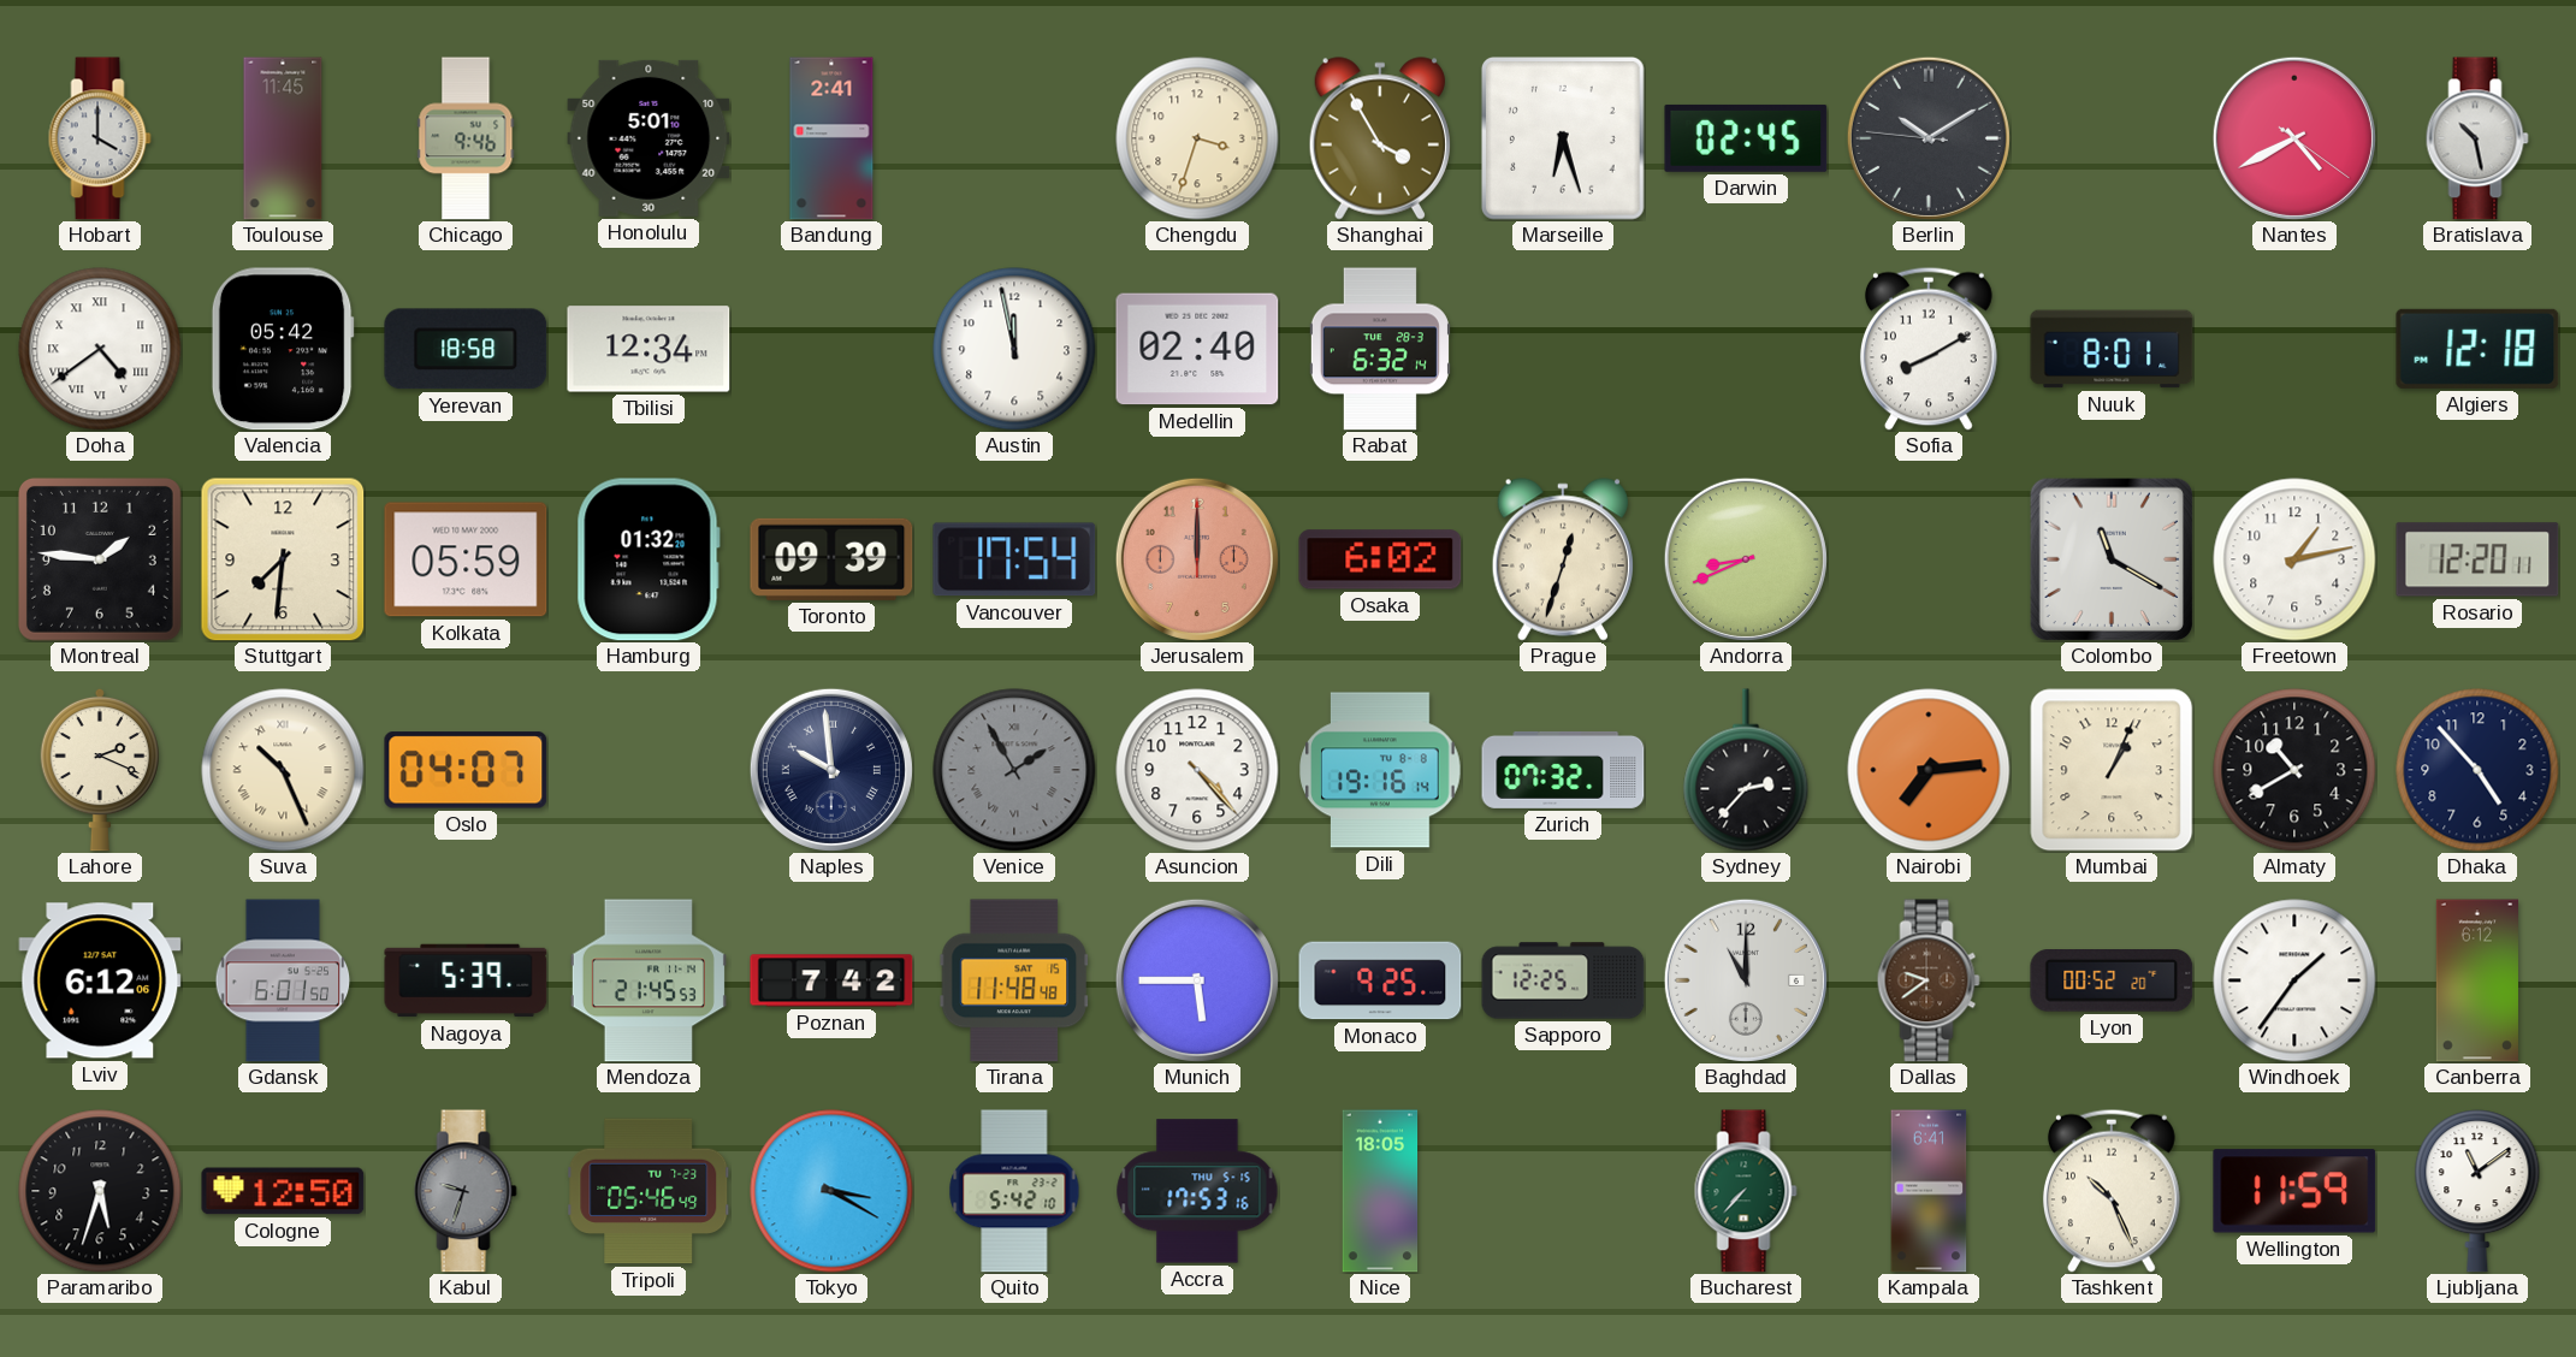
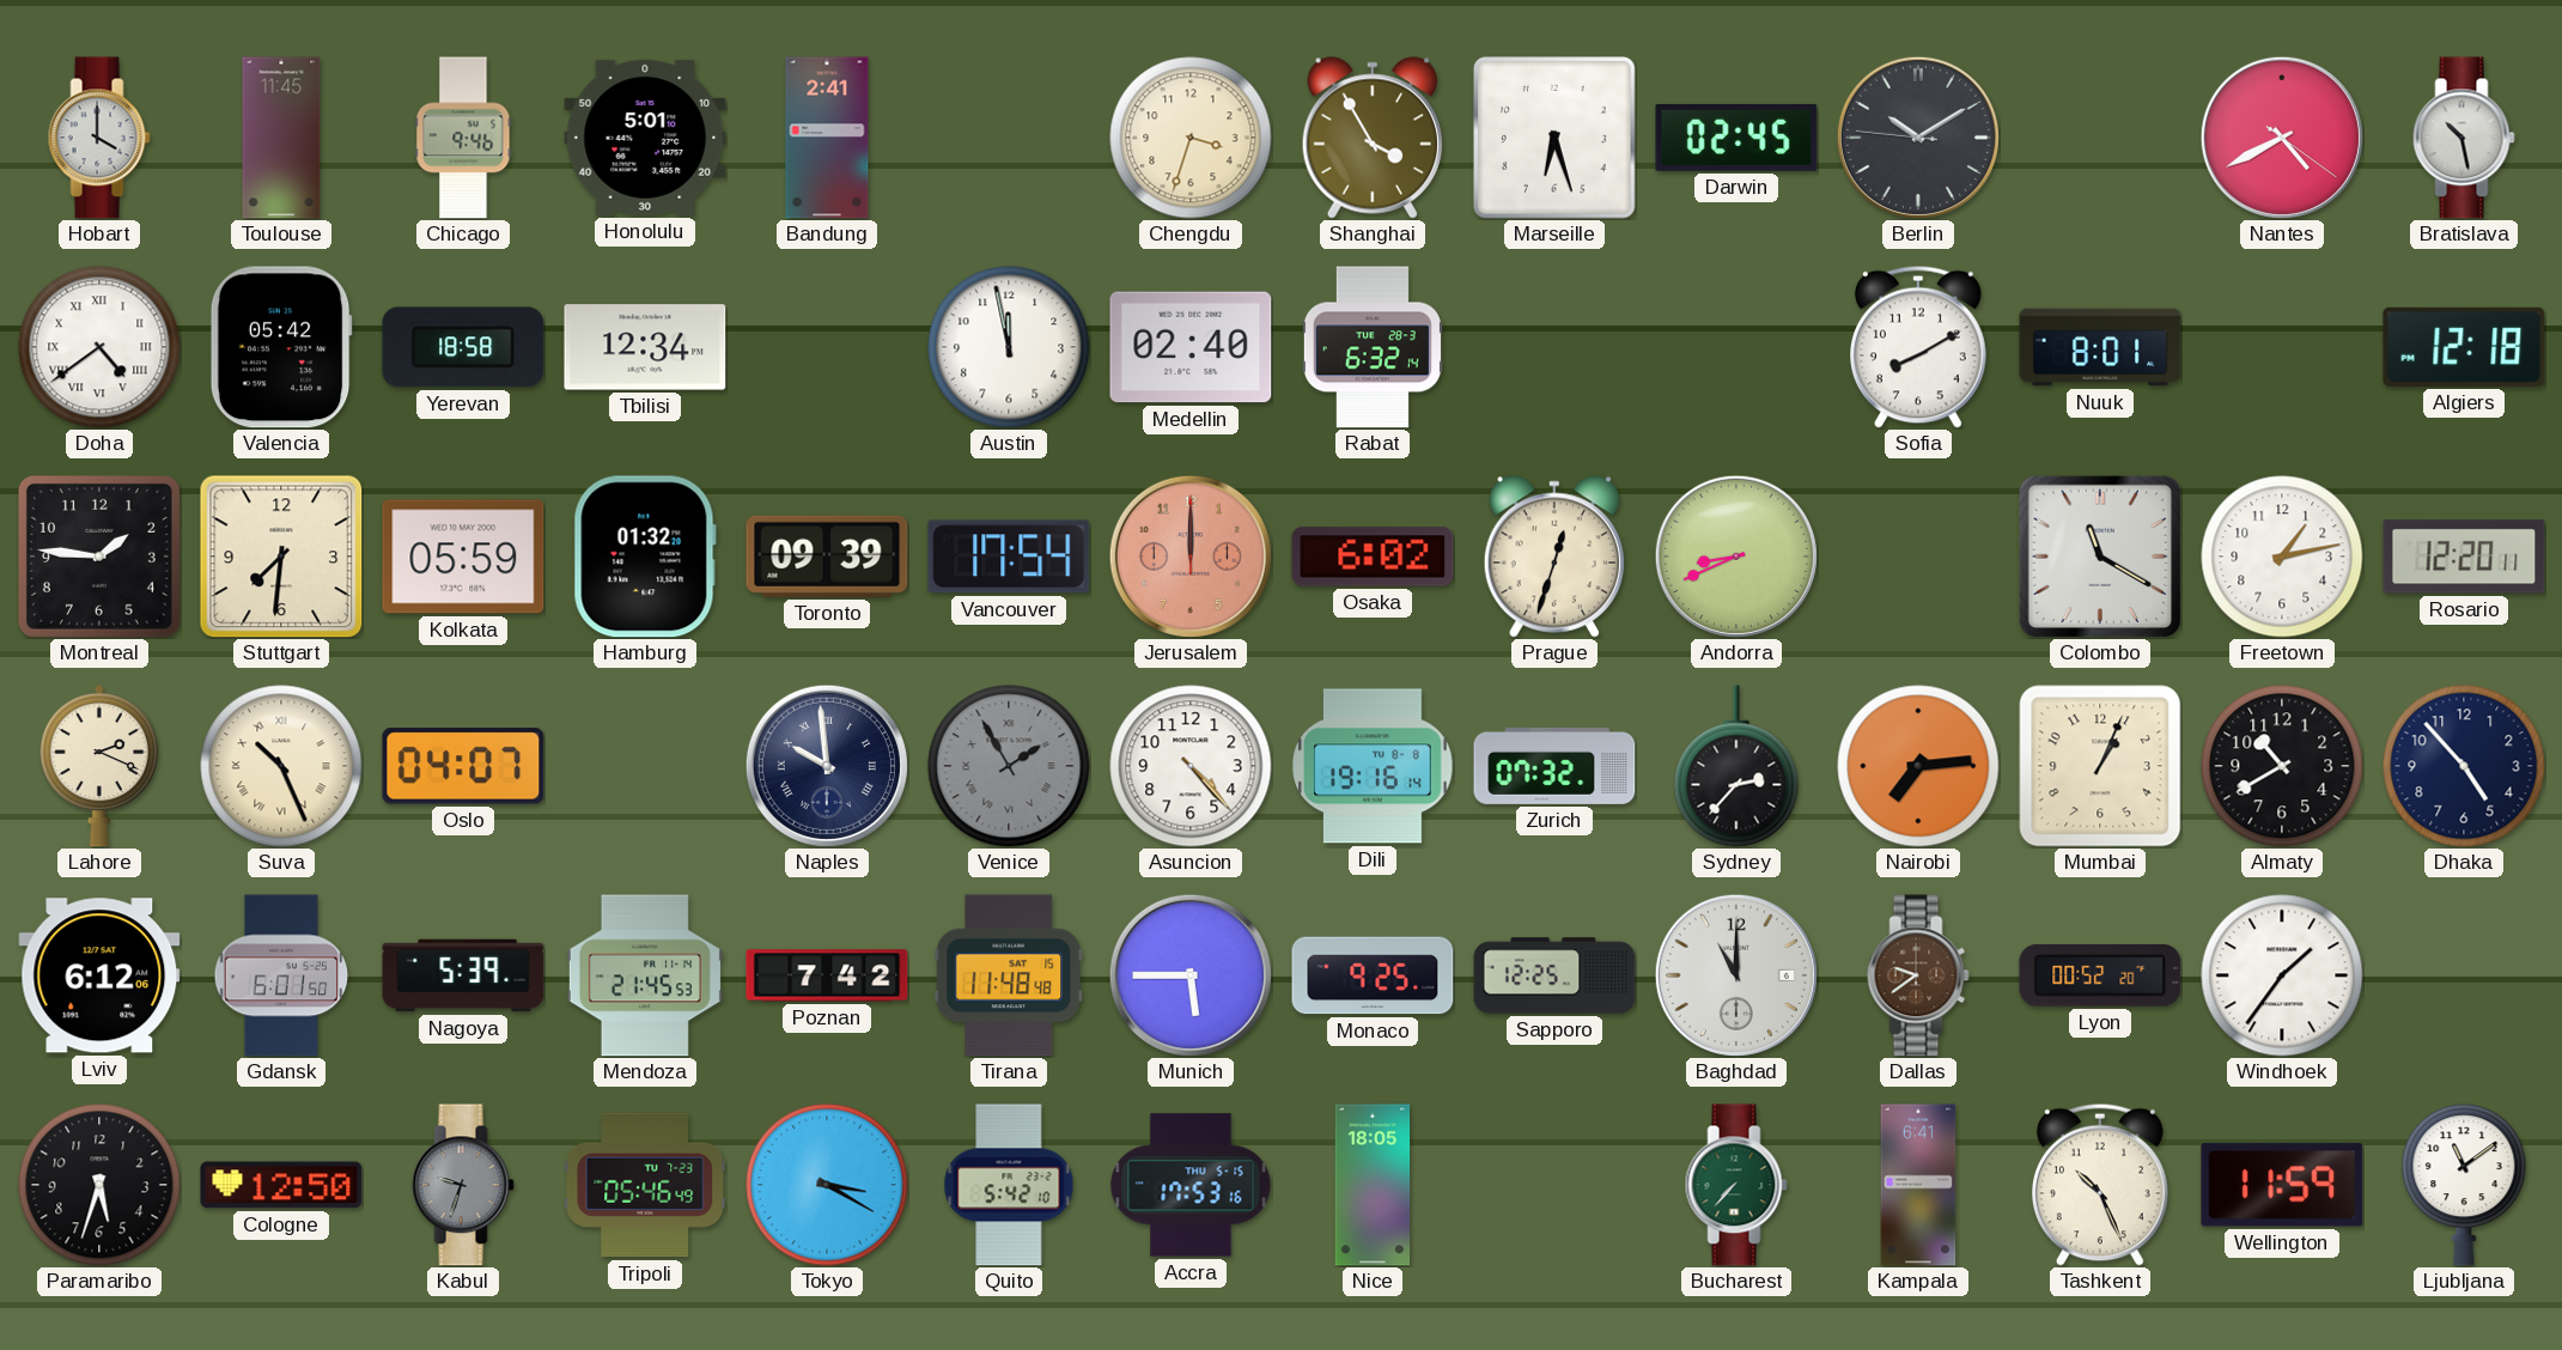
Canberra: 6:12 -> none
